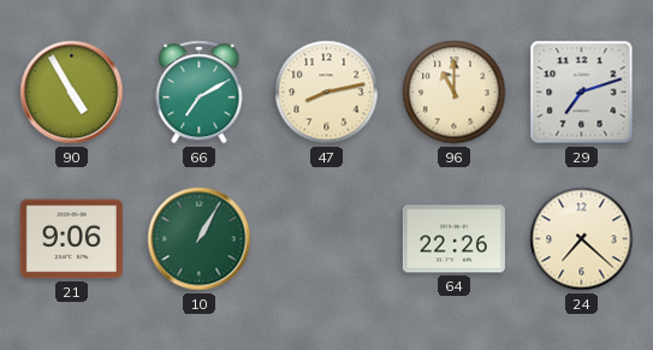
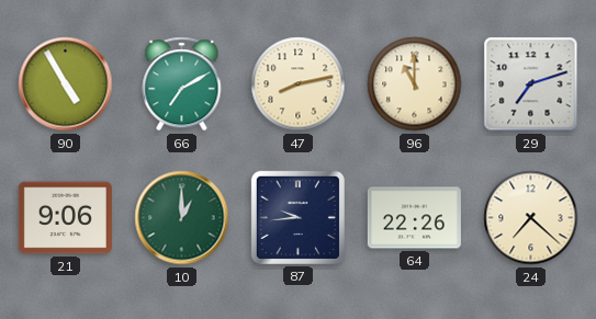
10: 1:05 -> 1:00
87: none -> 9:44
